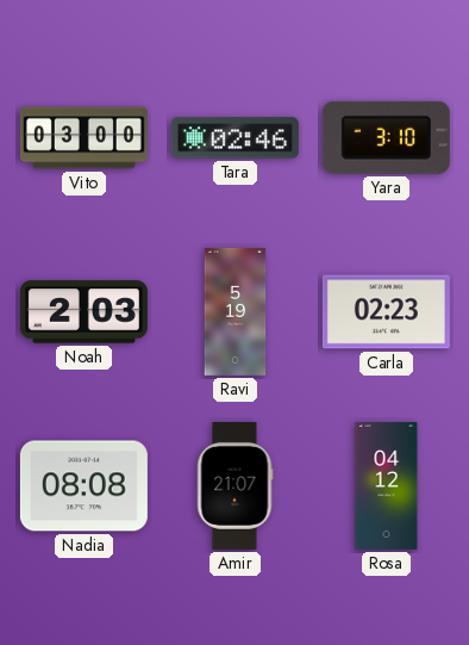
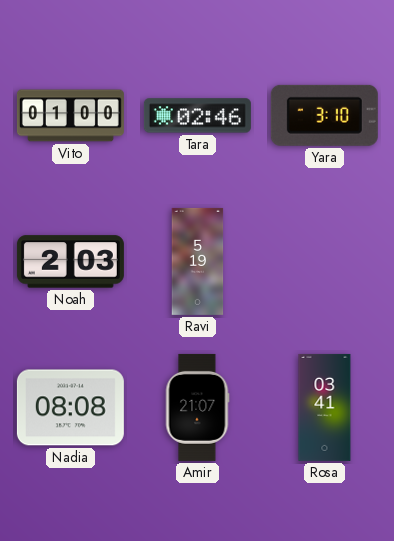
Vito: 03:00 -> 01:00
Carla: 02:23 -> none
Rosa: 04:12 -> 03:41
